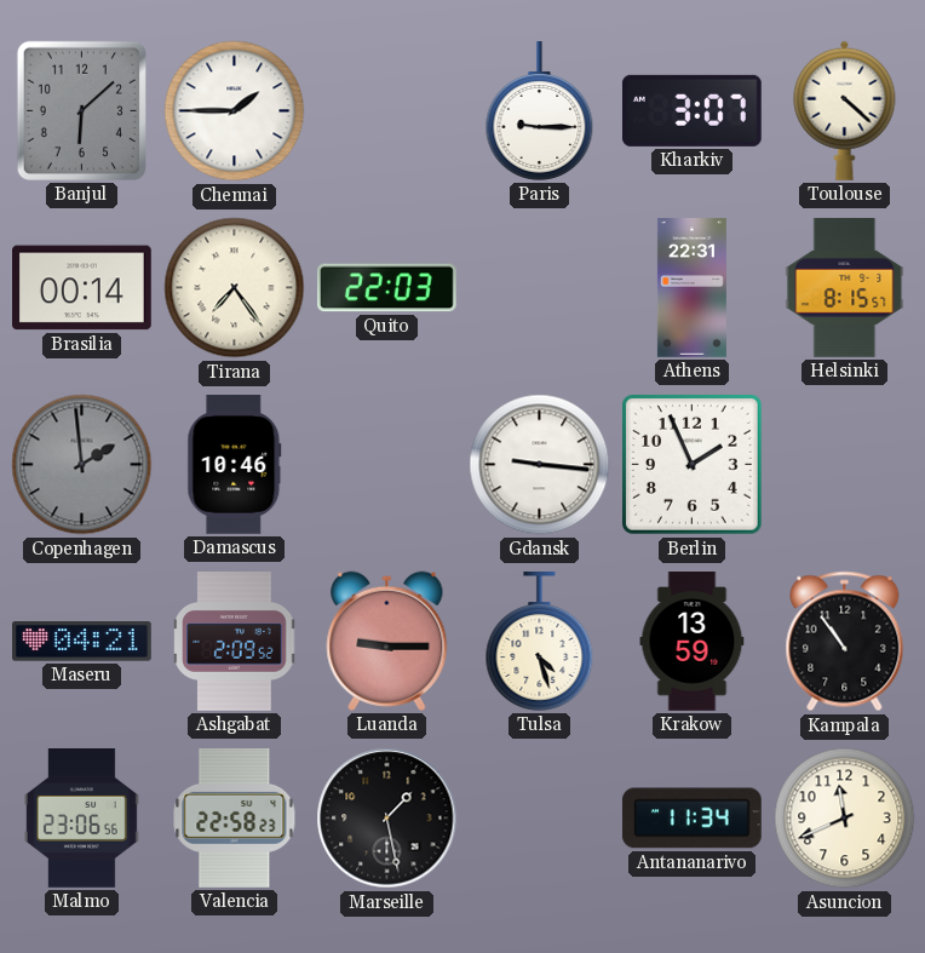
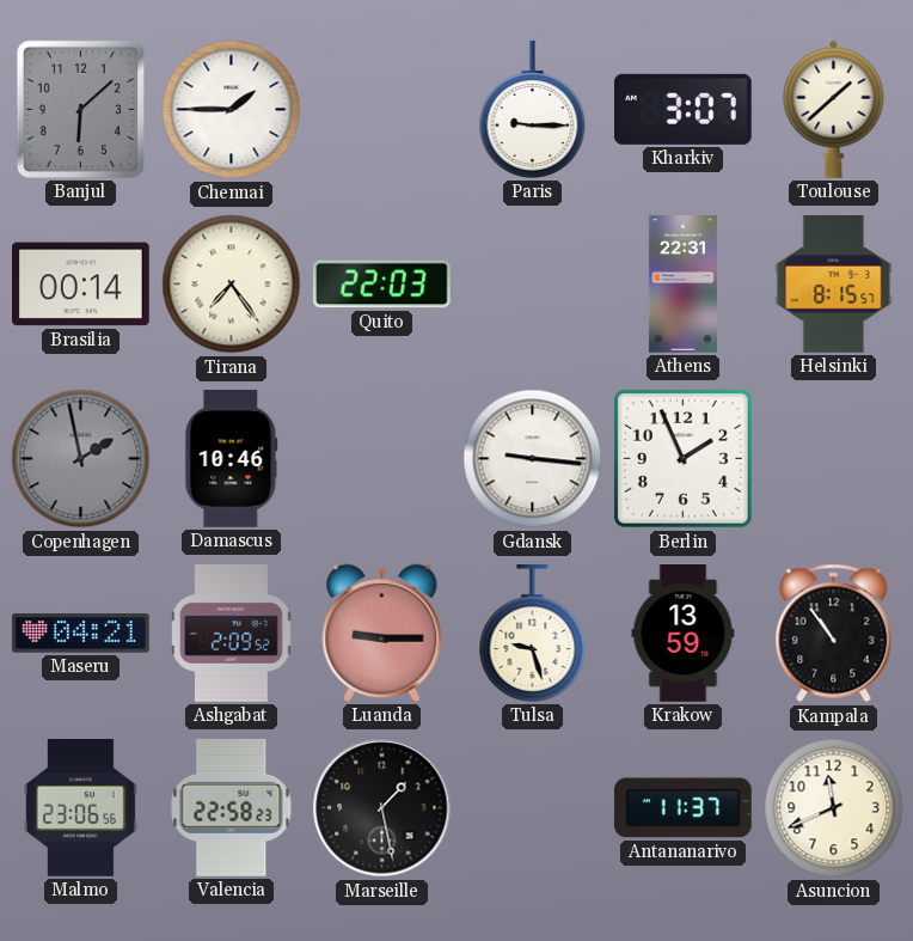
Toulouse: 4:22 -> 1:38
Copenhagen: 1:59 -> 1:58
Tulsa: 4:27 -> 9:27
Antananarivo: 11:34 -> 11:37
